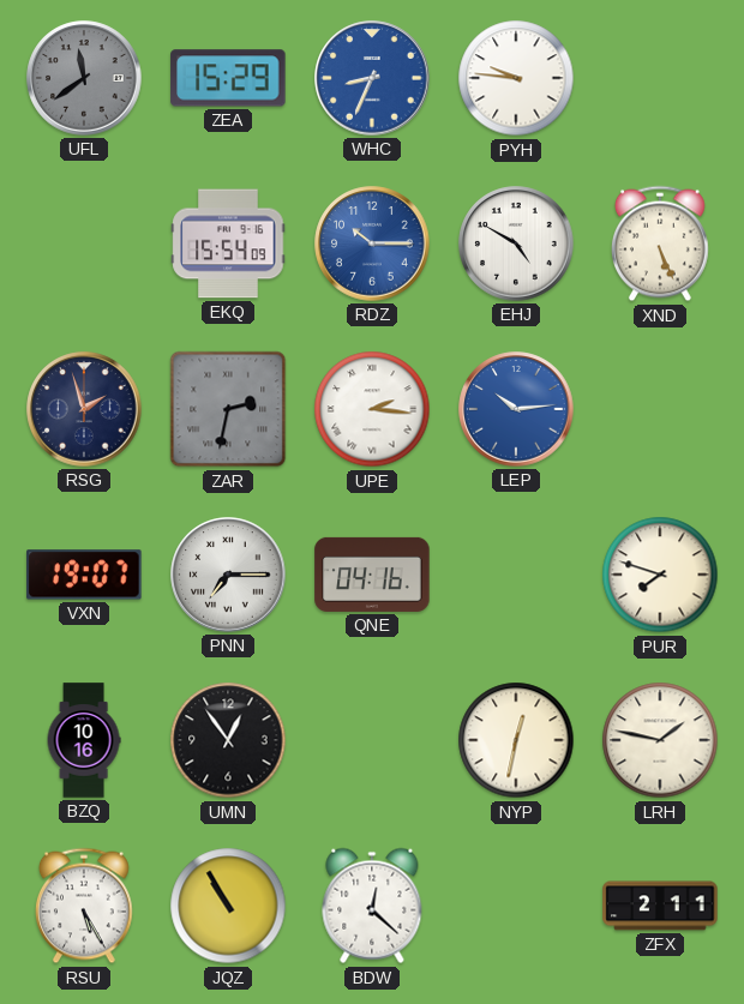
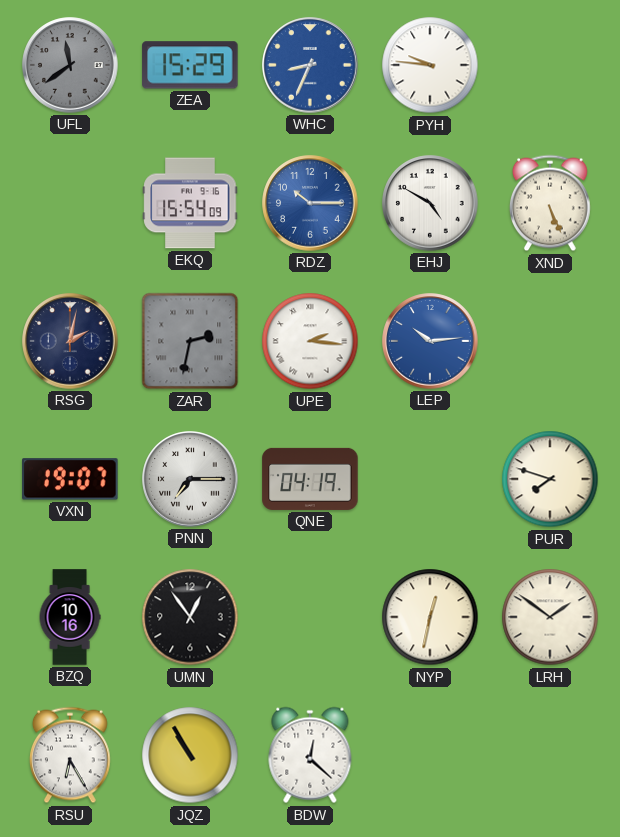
RSG: 1:57 -> 2:02
QNE: 04:16 -> 04:19
LRH: 1:47 -> 1:51
RSU: 5:25 -> 6:25
ZFX: 2:11 -> none
